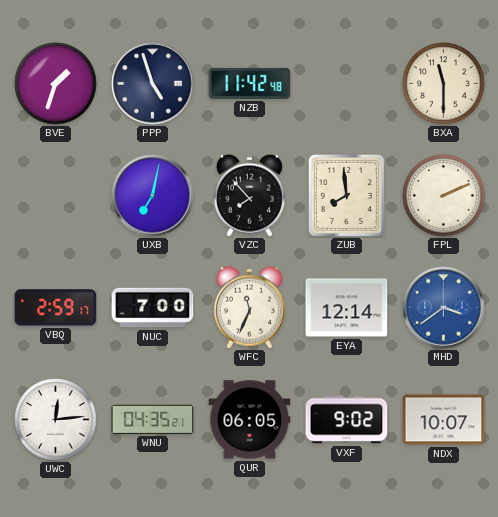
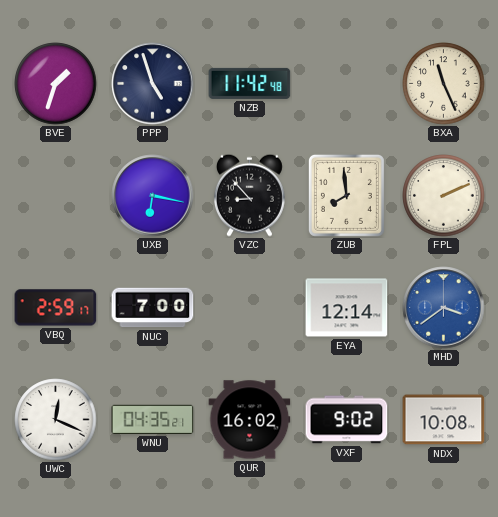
BXA: 11:30 -> 11:26
UXB: 7:02 -> 6:17
VZC: 7:53 -> 8:53
WFC: 11:34 -> none
UWC: 12:14 -> 12:19
QUR: 06:05 -> 16:02
NDX: 10:07 -> 10:08
